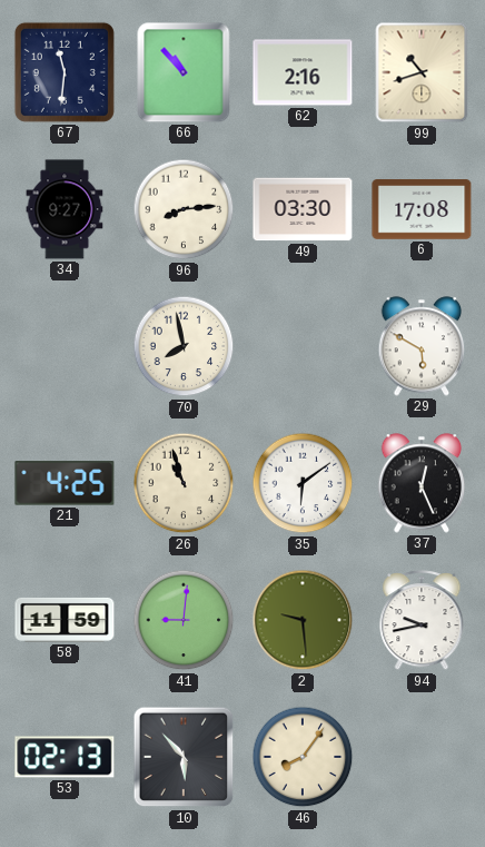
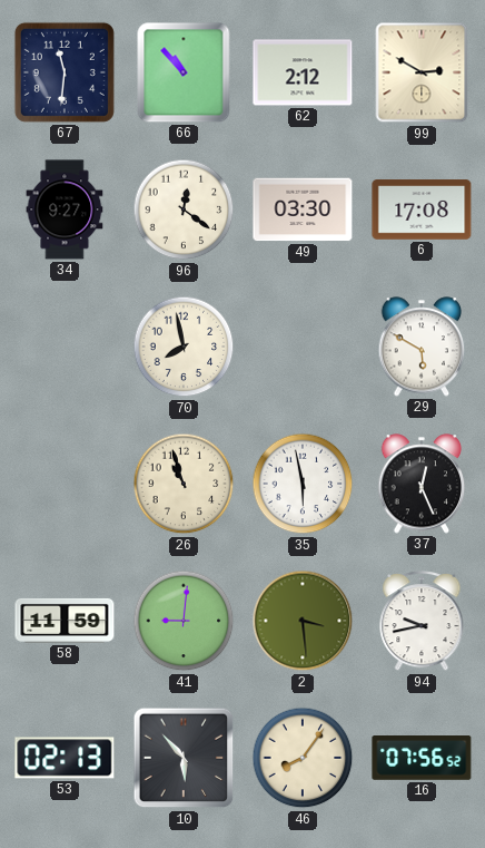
62: 2:16 -> 2:12
99: 10:42 -> 2:50
96: 8:14 -> 12:21
21: 4:25 -> none
35: 6:09 -> 5:58
2: 9:29 -> 3:29
16: none -> 07:56
